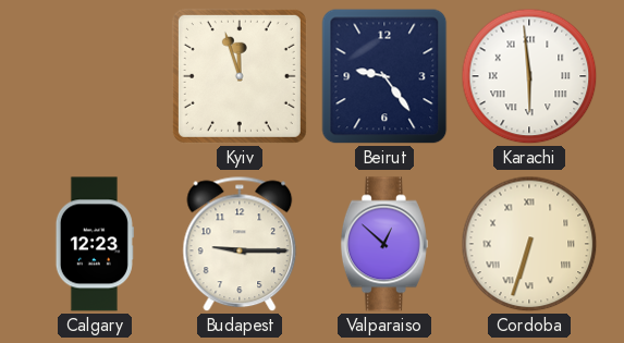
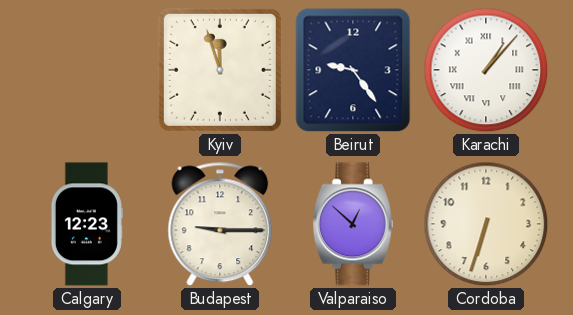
Karachi: 5:59 -> 1:07
Cordoba numerals: Roman -> Arabic
